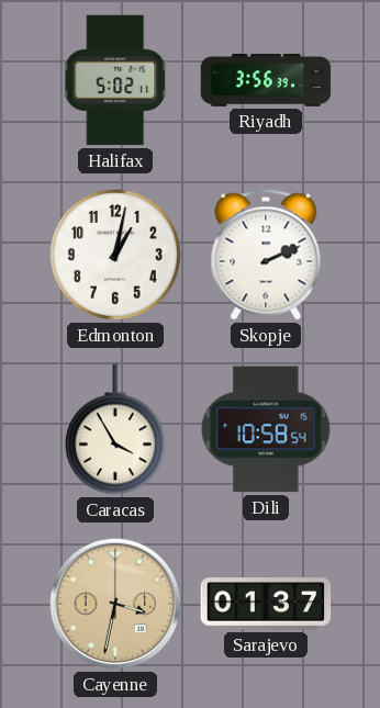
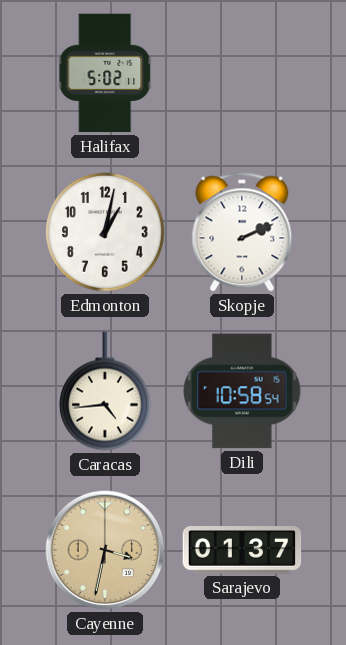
Riyadh: 3:56 -> none
Caracas: 3:55 -> 4:44
